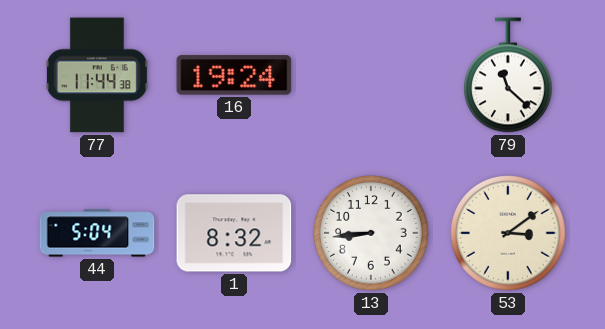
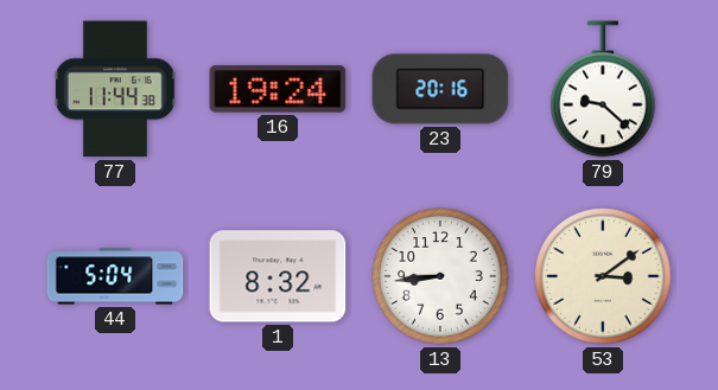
23: none -> 20:16
79: 11:22 -> 9:22
